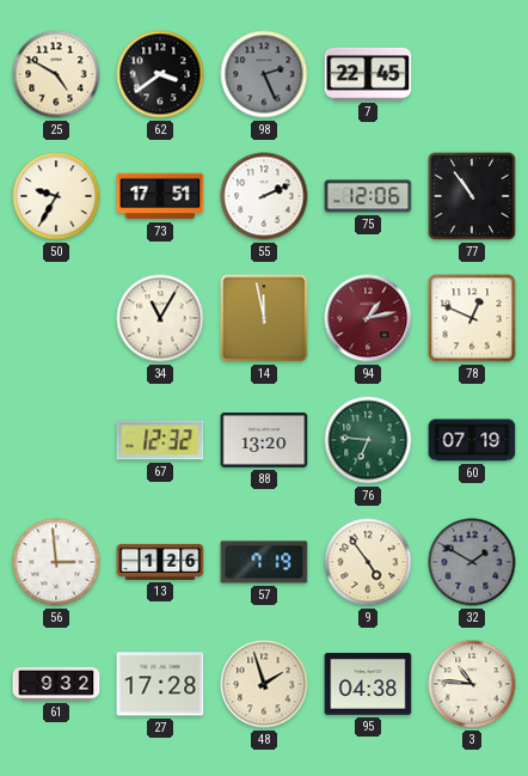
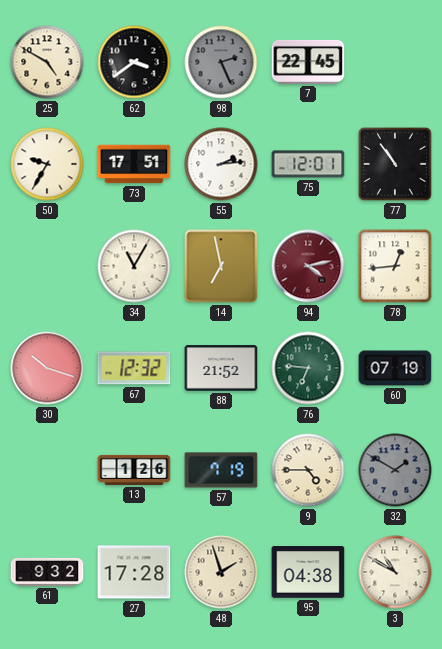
55: 2:11 -> 2:14
75: 12:06 -> 12:01
14: 11:58 -> 6:58
94: 1:13 -> 4:13
78: 12:49 -> 12:44
30: none -> 10:18
88: 13:20 -> 21:52
56: 2:59 -> none
9: 4:54 -> 4:45
3: 10:46 -> 10:50
